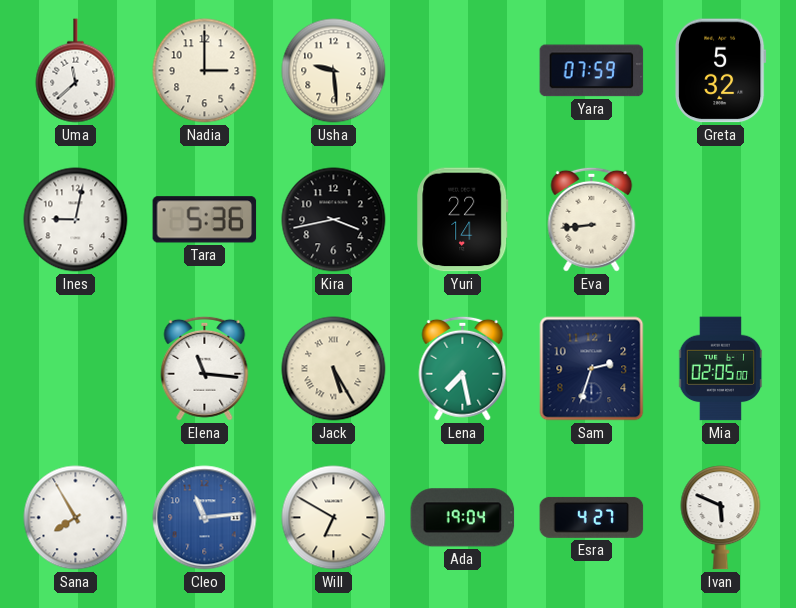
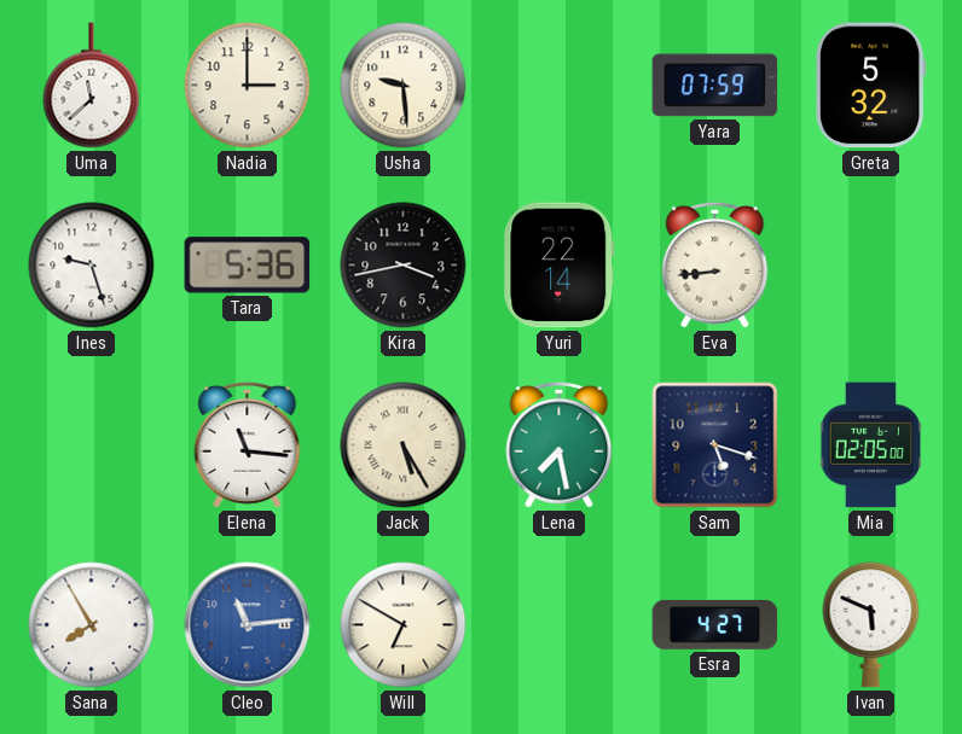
Ines: 9:02 -> 9:27
Sam: 2:33 -> 5:18
Ada: 19:04 -> none
